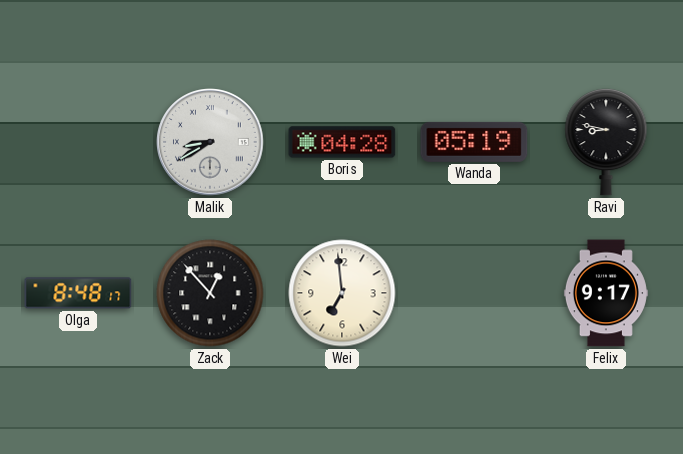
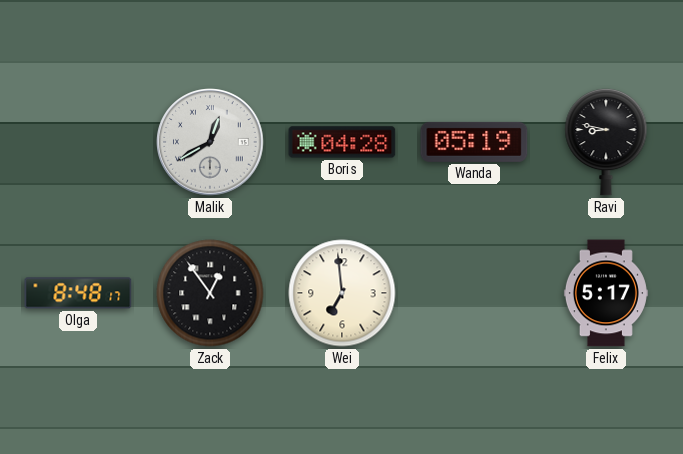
Malik: 8:40 -> 12:40
Zack: 12:53 -> 12:54
Felix: 9:17 -> 5:17
